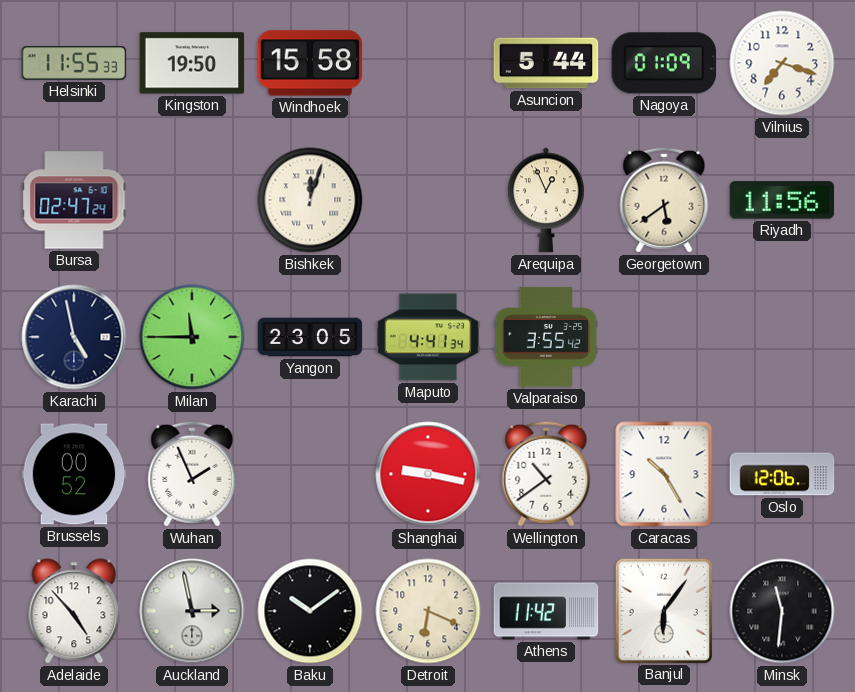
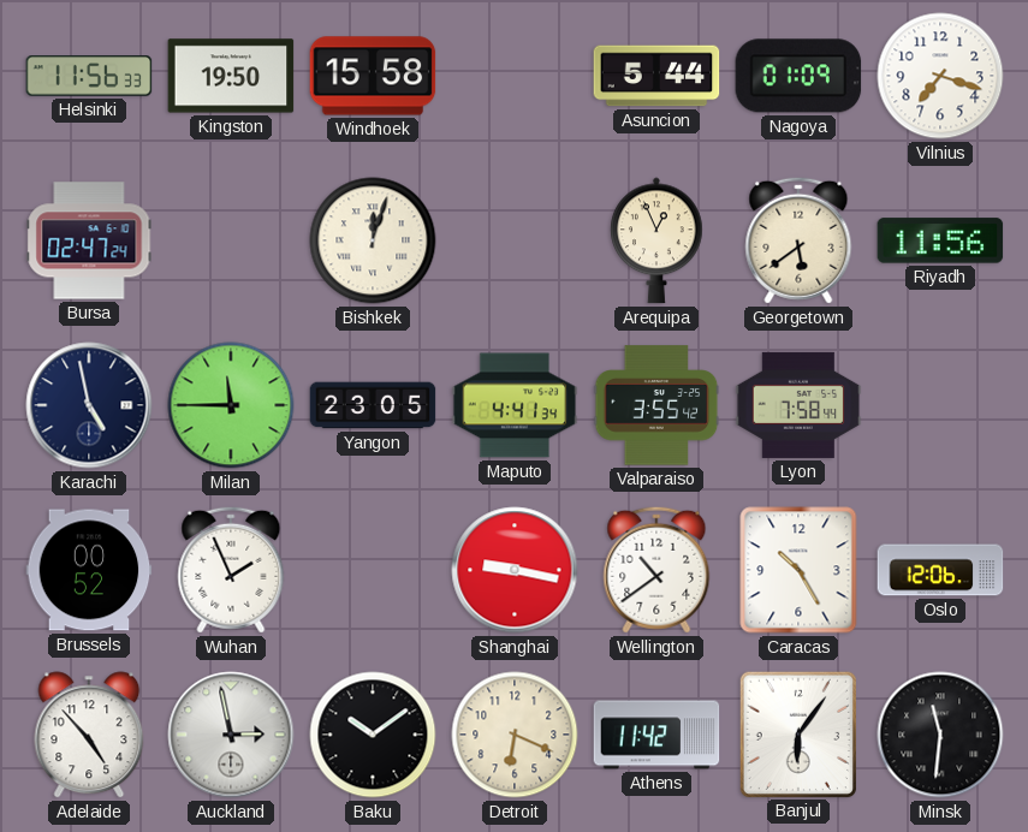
Helsinki: 11:55 -> 11:56
Lyon: none -> 7:58
